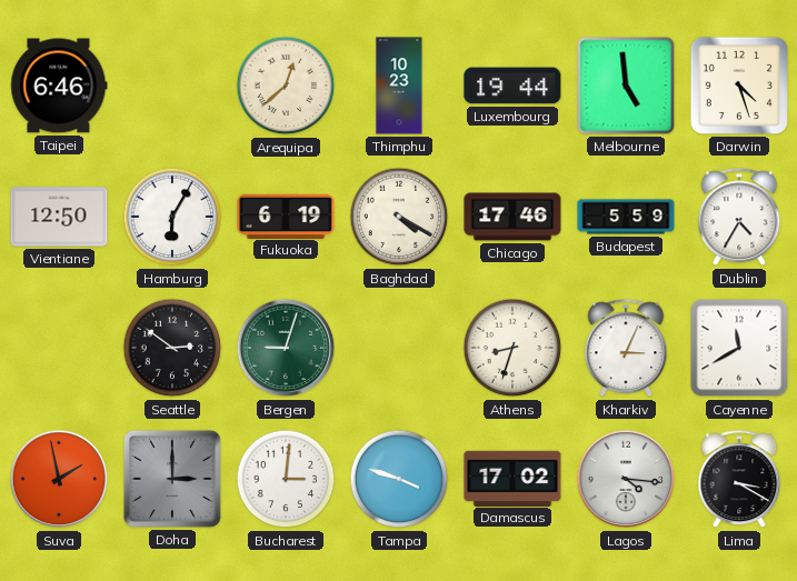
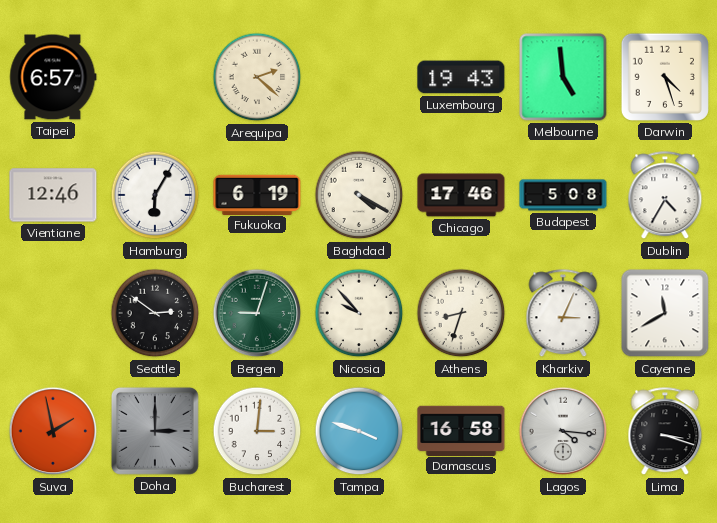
Taipei: 6:46 -> 6:57
Arequipa: 12:38 -> 2:22
Thimphu: 10:23 -> none
Luxembourg: 19:44 -> 19:43
Vientiane: 12:50 -> 12:46
Budapest: 5:59 -> 5:08
Nicosia: none -> 9:53
Damascus: 17:02 -> 16:58
Lima: 3:20 -> 3:18
